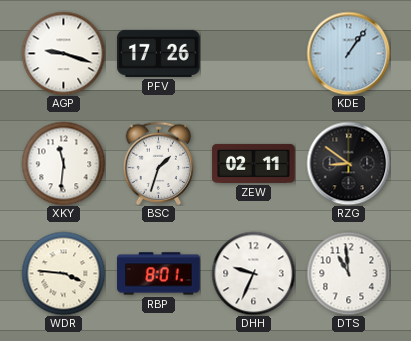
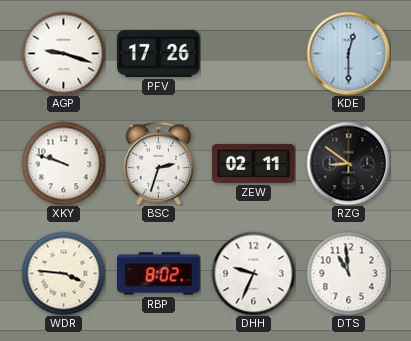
KDE: 1:06 -> 12:30
XKY: 11:31 -> 9:48
BSC: 1:33 -> 2:33
RBP: 8:01 -> 8:02
